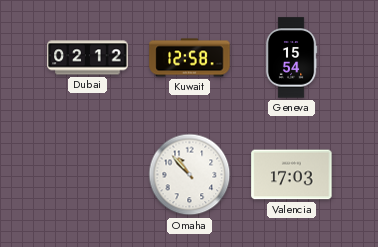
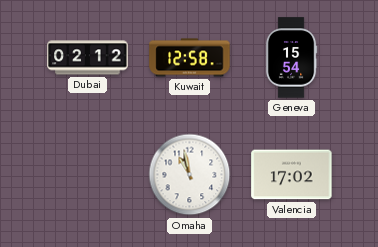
Omaha: 10:53 -> 10:58
Valencia: 17:03 -> 17:02
